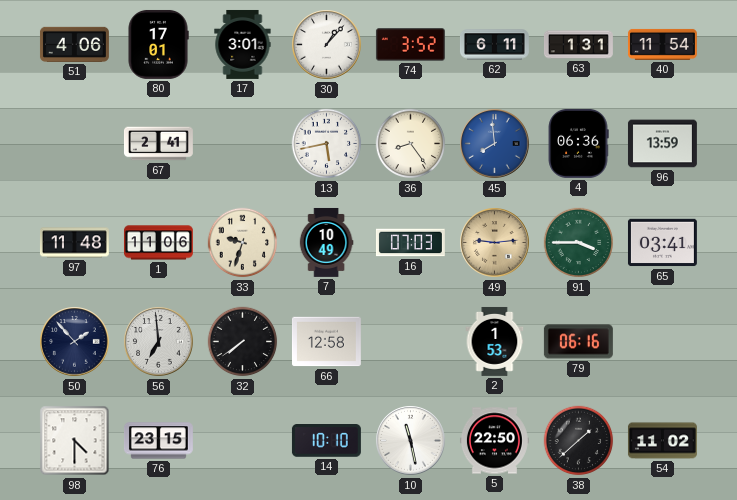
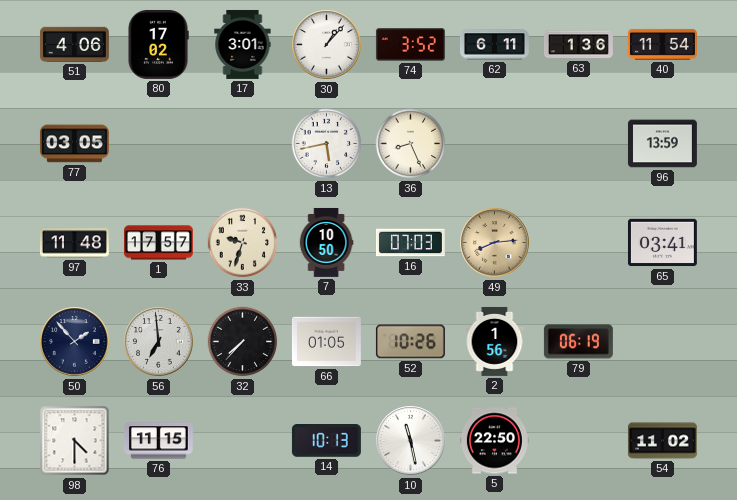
80: 17:01 -> 17:02
63: 1:31 -> 1:36
77: none -> 03:05
67: 2:41 -> none
36: 8:24 -> 8:26
45: 7:59 -> none
4: 06:36 -> none
1: 11:06 -> 17:57
7: 10:49 -> 10:50
49: 9:14 -> 8:14
91: 3:45 -> none
32: 7:39 -> 7:37
66: 12:58 -> 01:05
52: none -> 10:26
2: 1:53 -> 1:56
79: 06:16 -> 06:19
76: 23:15 -> 11:15
14: 10:10 -> 10:13
38: 1:38 -> none
